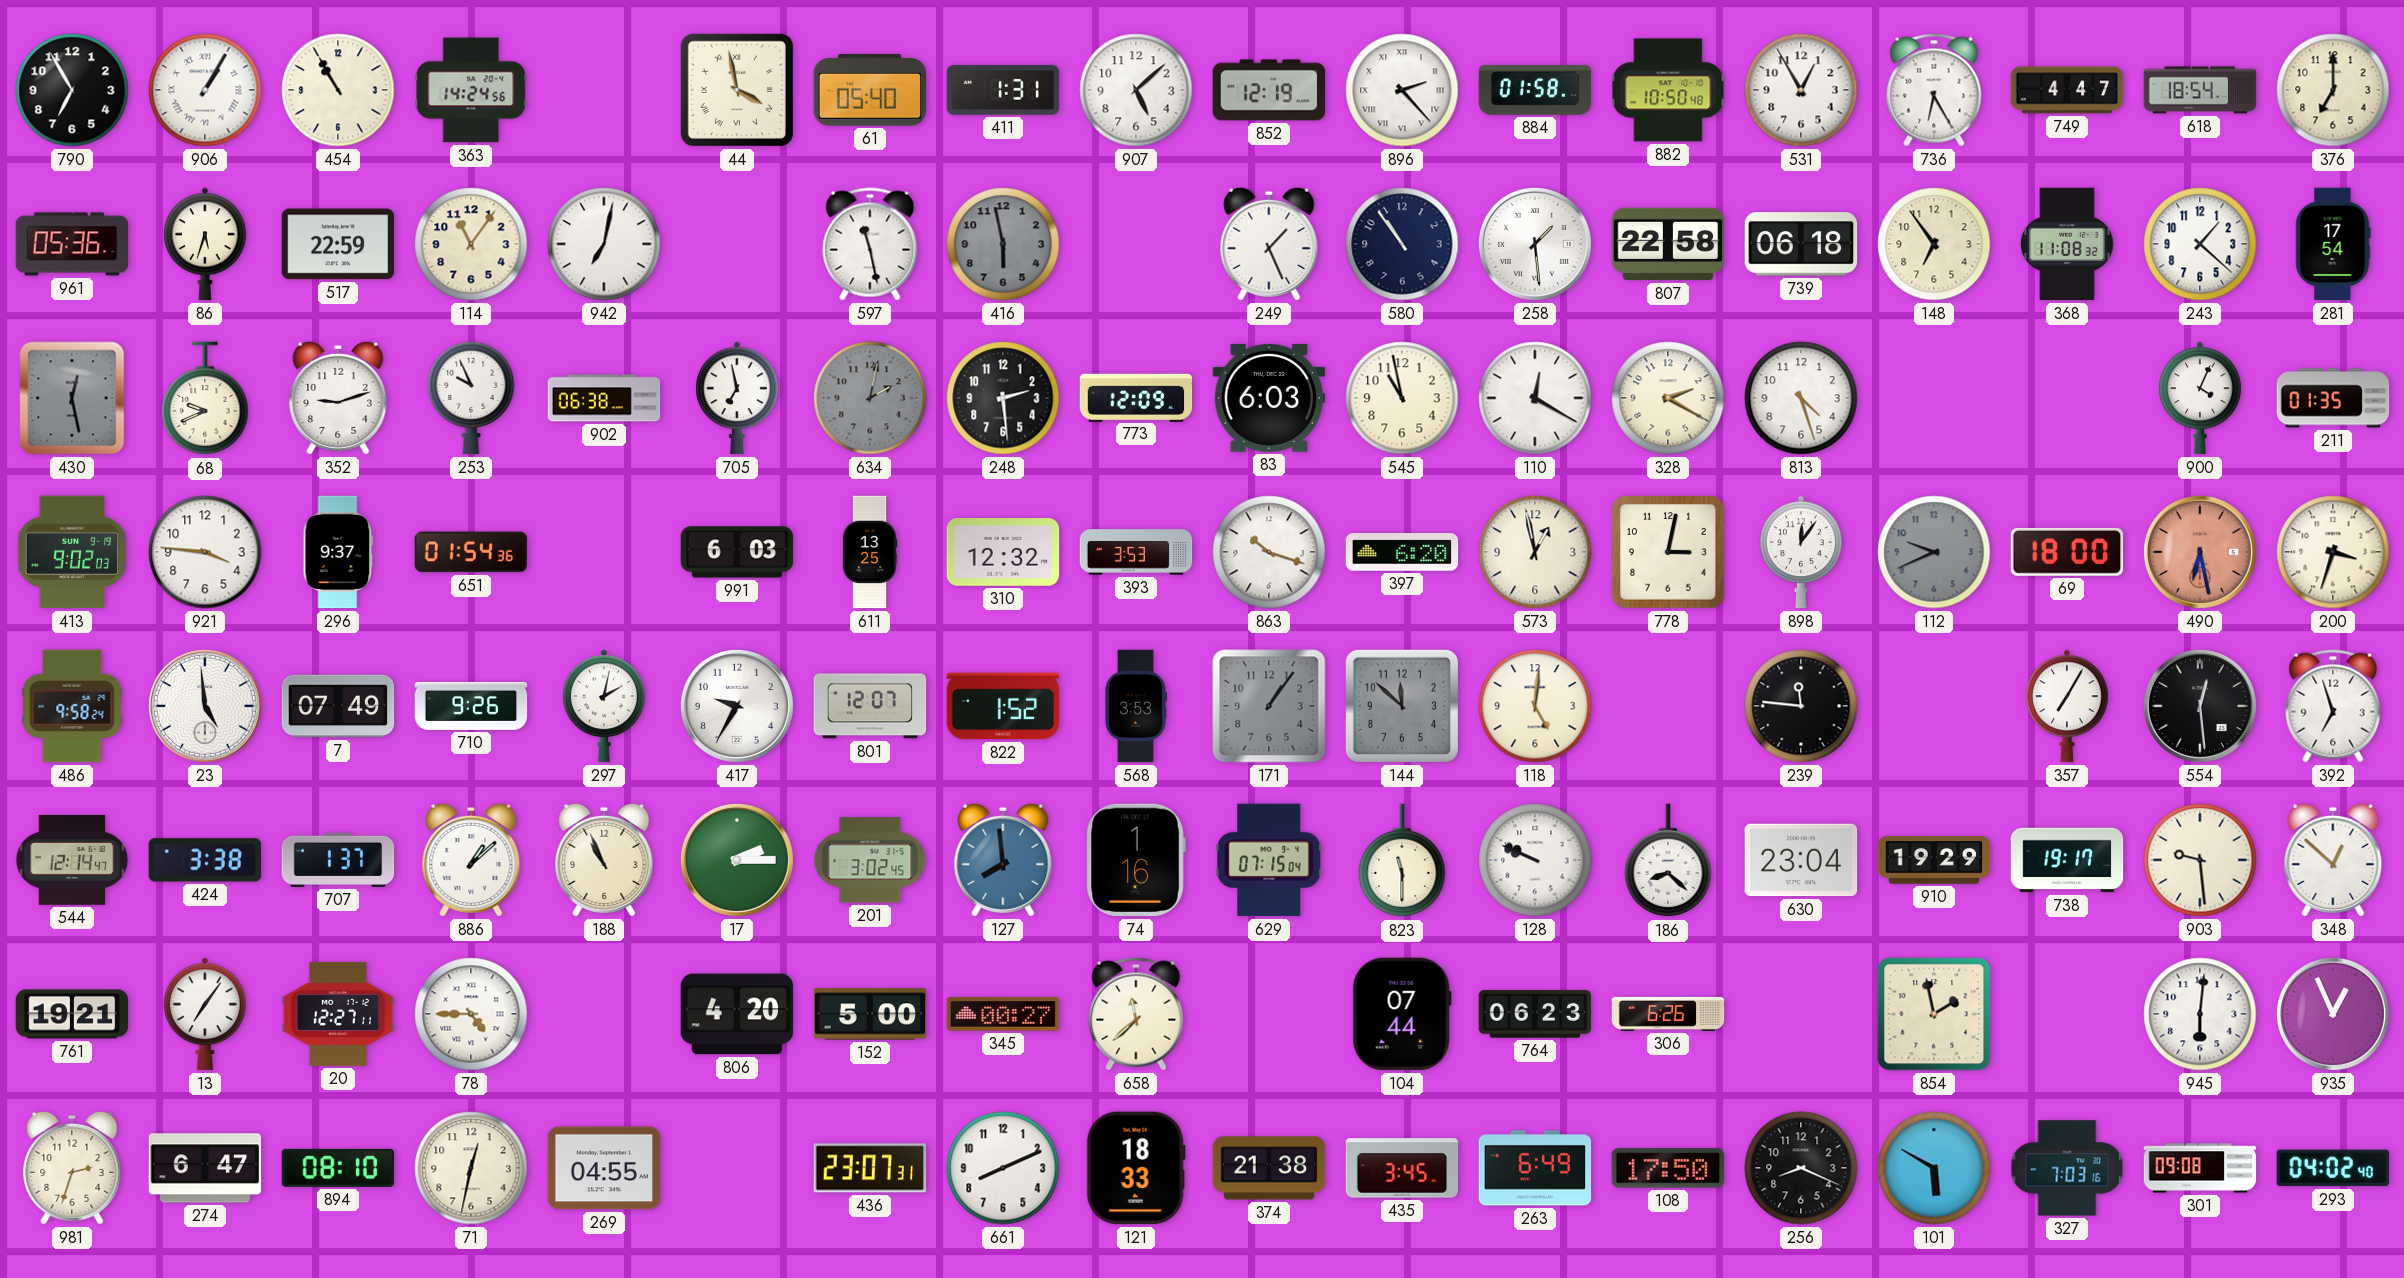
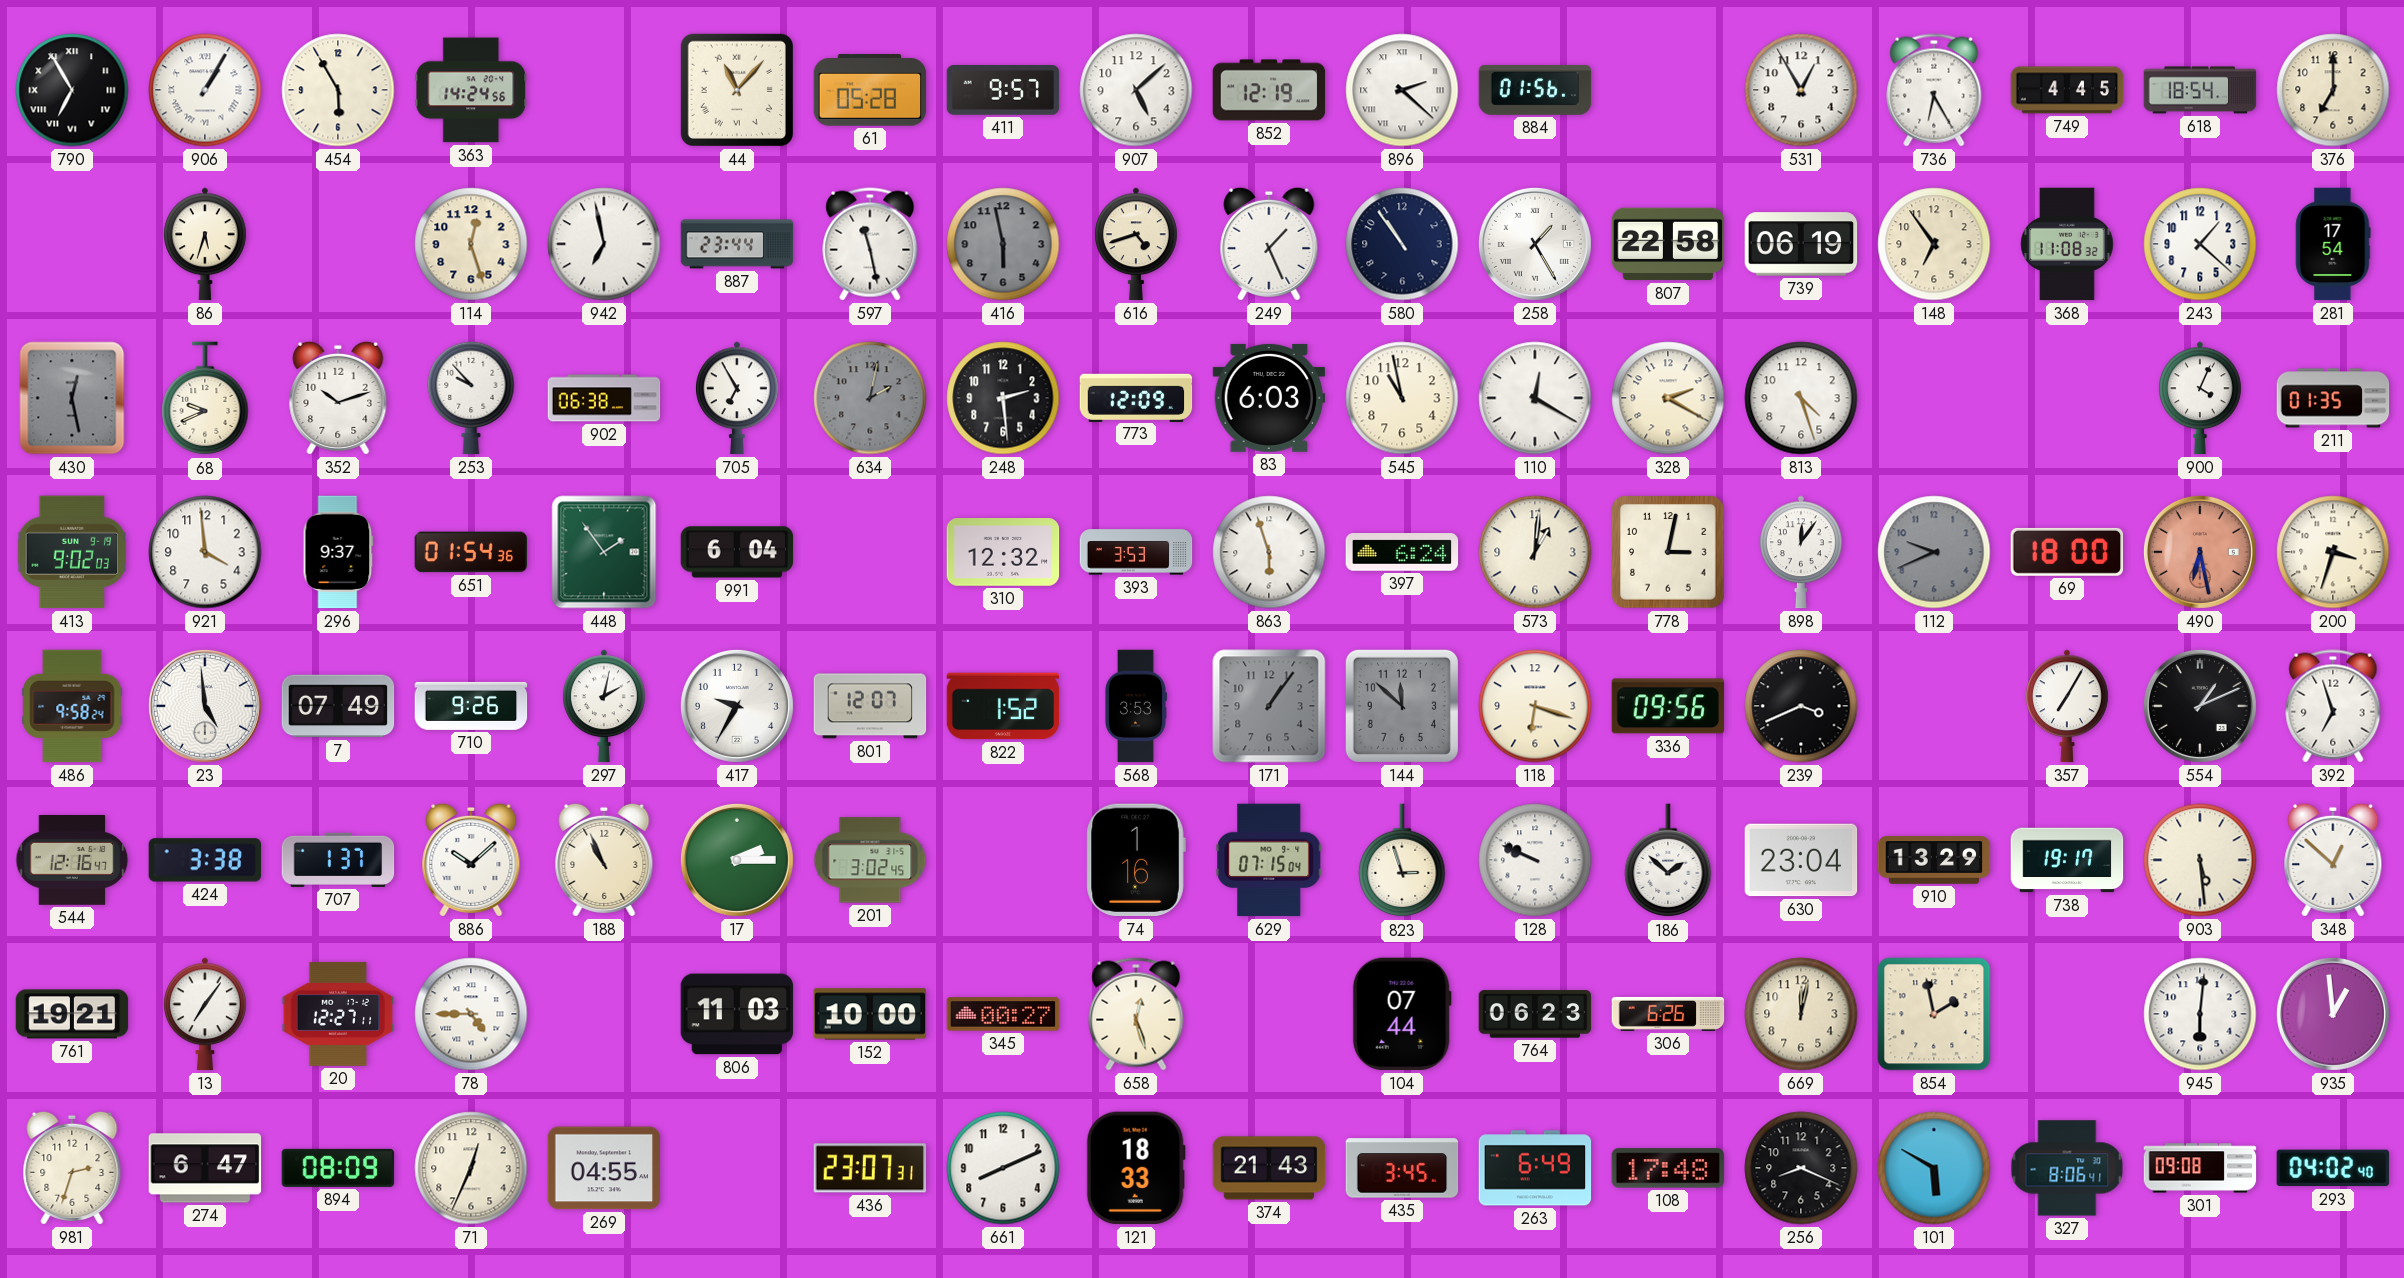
790 numerals: Arabic -> Roman
454: 10:55 -> 5:55
44: 3:58 -> 11:07
61: 05:40 -> 05:28
411: 1:31 -> 9:57
896: 2:23 -> 2:22
884: 01:58 -> 01:56
882: 10:50 -> none
749: 4:47 -> 4:45
961: 05:36 -> none
517: 22:59 -> none
114: 11:06 -> 12:27
942: 7:02 -> 6:58
887: none -> 23:44
616: none -> 4:42
258: 1:29 -> 1:25
739: 06:18 -> 06:19
352: 9:12 -> 10:12
253: 9:56 -> 9:53
705: 6:58 -> 6:55
921: 3:46 -> 3:59
448: none -> 1:54
991: 6:03 -> 6:04
611: 13:25 -> none
863: 10:18 -> 5:57
397: 6:20 -> 6:24
573: 12:58 -> 1:01
118: 5:01 -> 6:18
336: none -> 09:56
239: 11:46 -> 3:41
554: 12:29 -> 1:11
544: 12:14 -> 12:16
886: 1:08 -> 10:08
127: 7:59 -> none
823: 11:30 -> 2:57
186: 8:22 -> 1:52
910: 19:29 -> 13:29
903: 9:29 -> 5:29
806: 4:20 -> 11:03
152: 5:00 -> 10:00
658: 11:38 -> 12:27
669: none -> 12:02
935: 12:56 -> 12:59
894: 08:10 -> 08:09
71: 12:32 -> 12:34
374: 21:38 -> 21:43
108: 17:50 -> 17:48
327: 7:03 -> 8:06
